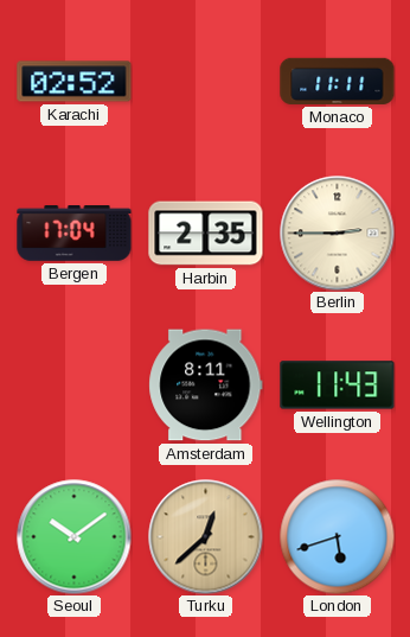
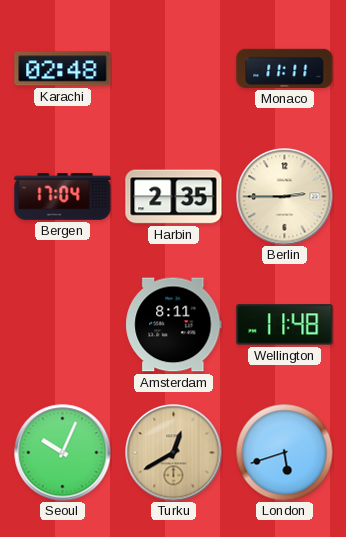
Karachi: 02:52 -> 02:48
Wellington: 11:43 -> 11:48
Seoul: 10:09 -> 10:04
Turku: 12:38 -> 12:40
